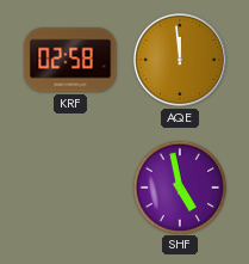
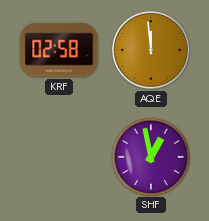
SHF: 4:58 -> 12:58
